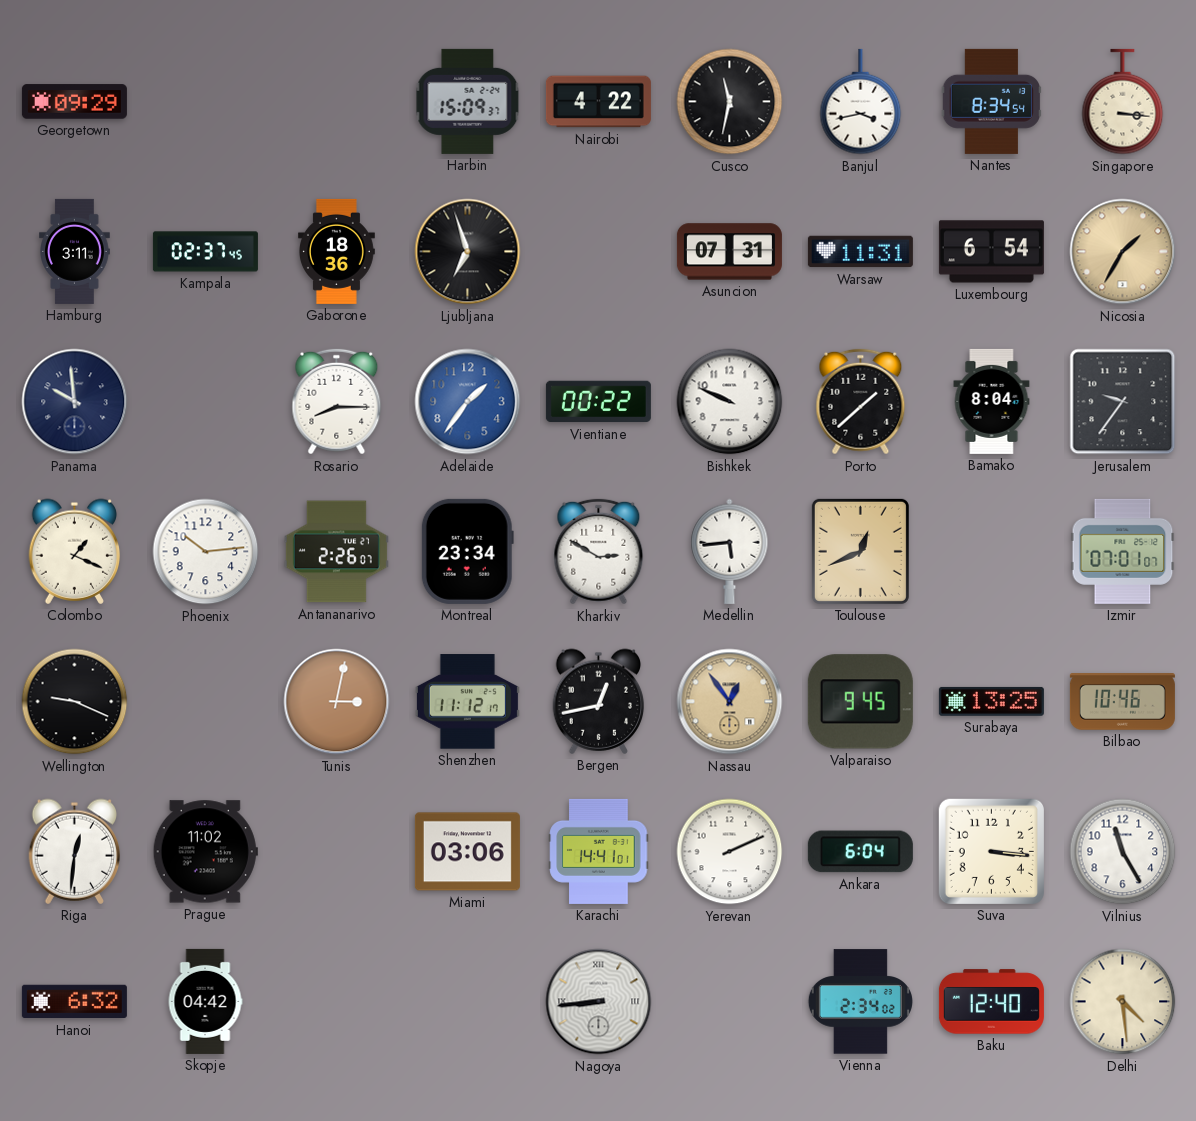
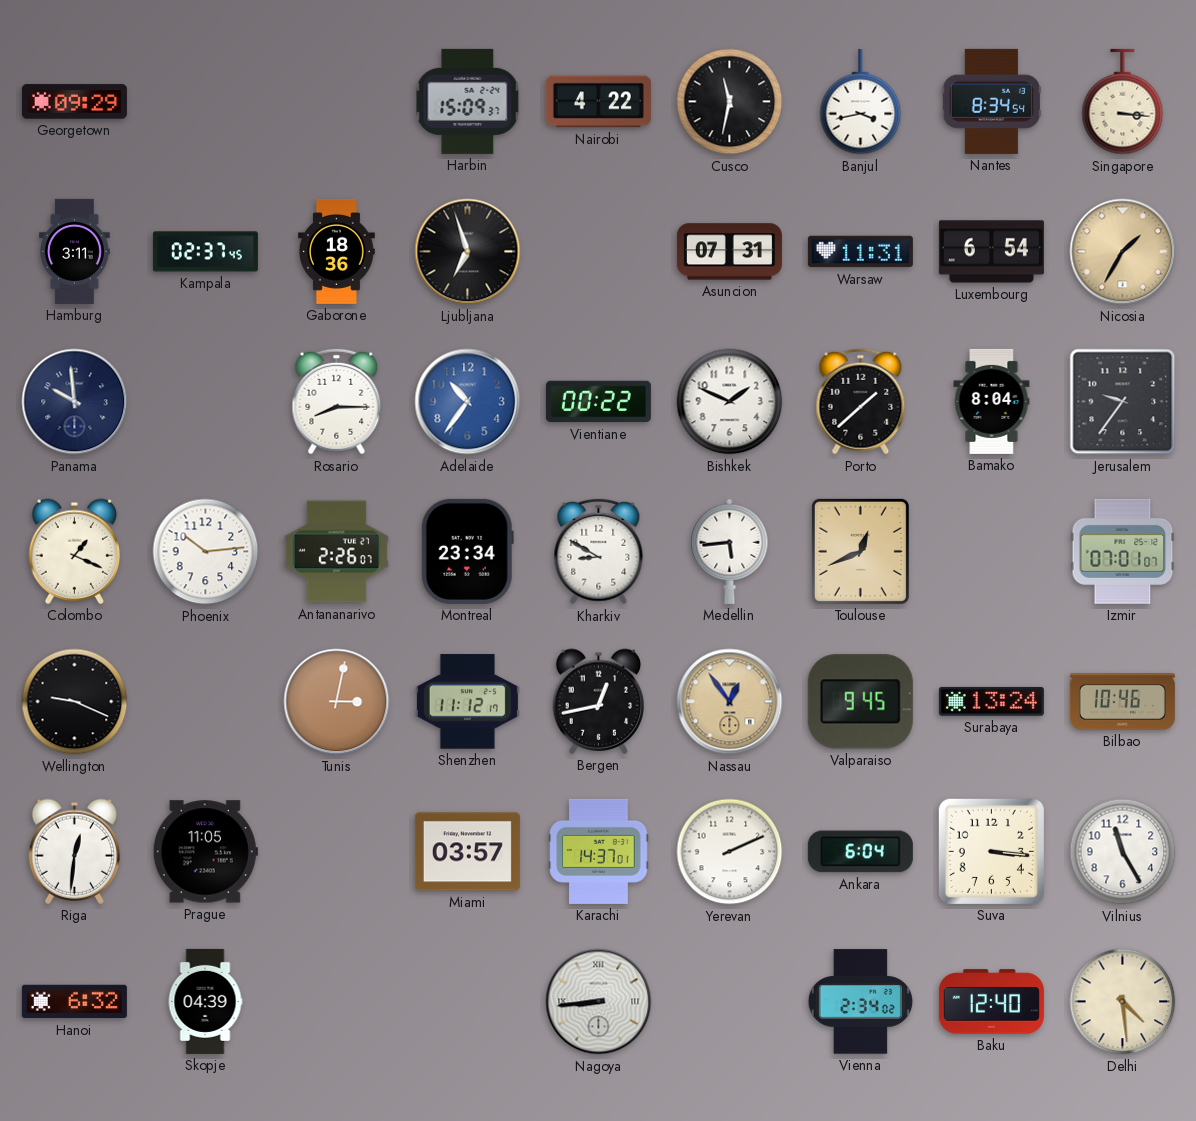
Adelaide: 1:36 -> 10:36
Bishkek: 9:49 -> 1:49
Kharkiv: 2:50 -> 8:50
Surabaya: 13:25 -> 13:24
Prague: 11:02 -> 11:05
Miami: 03:06 -> 03:57
Karachi: 14:41 -> 14:37
Skopje: 04:42 -> 04:39
